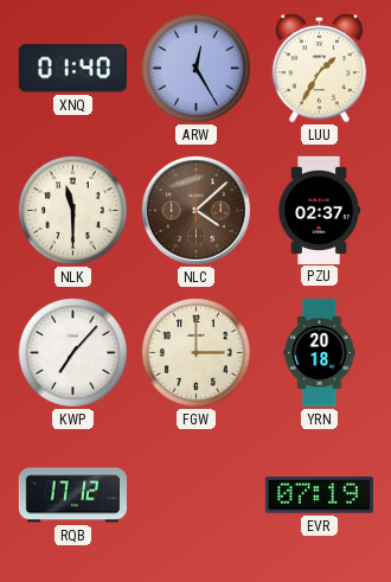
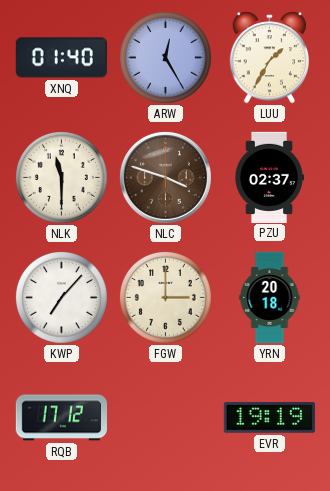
NLC: 4:08 -> 3:48
EVR: 07:19 -> 19:19
